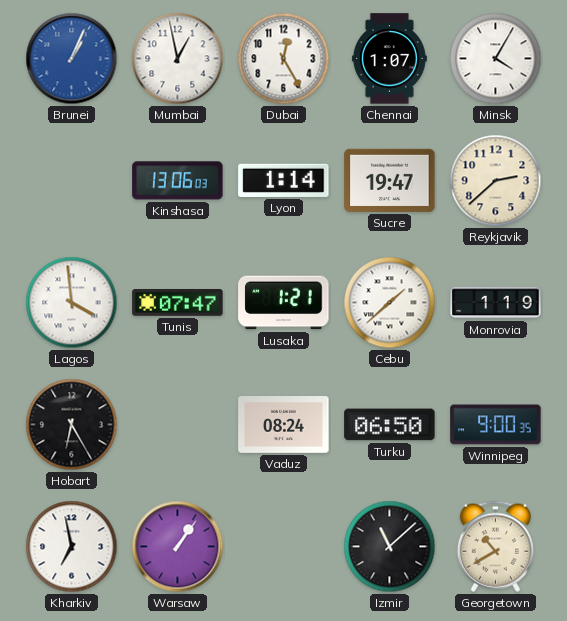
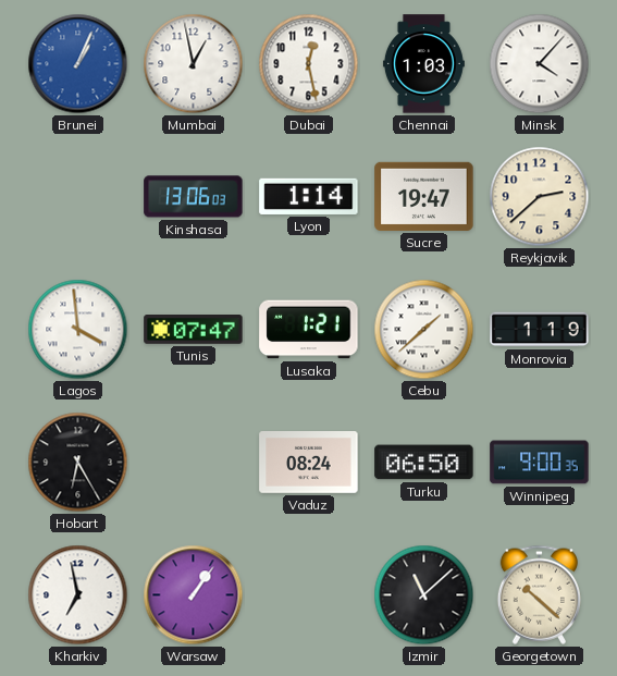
Dubai: 12:25 -> 12:28
Chennai: 1:07 -> 1:03
Minsk: 4:05 -> 4:07
Georgetown: 10:40 -> 10:22
